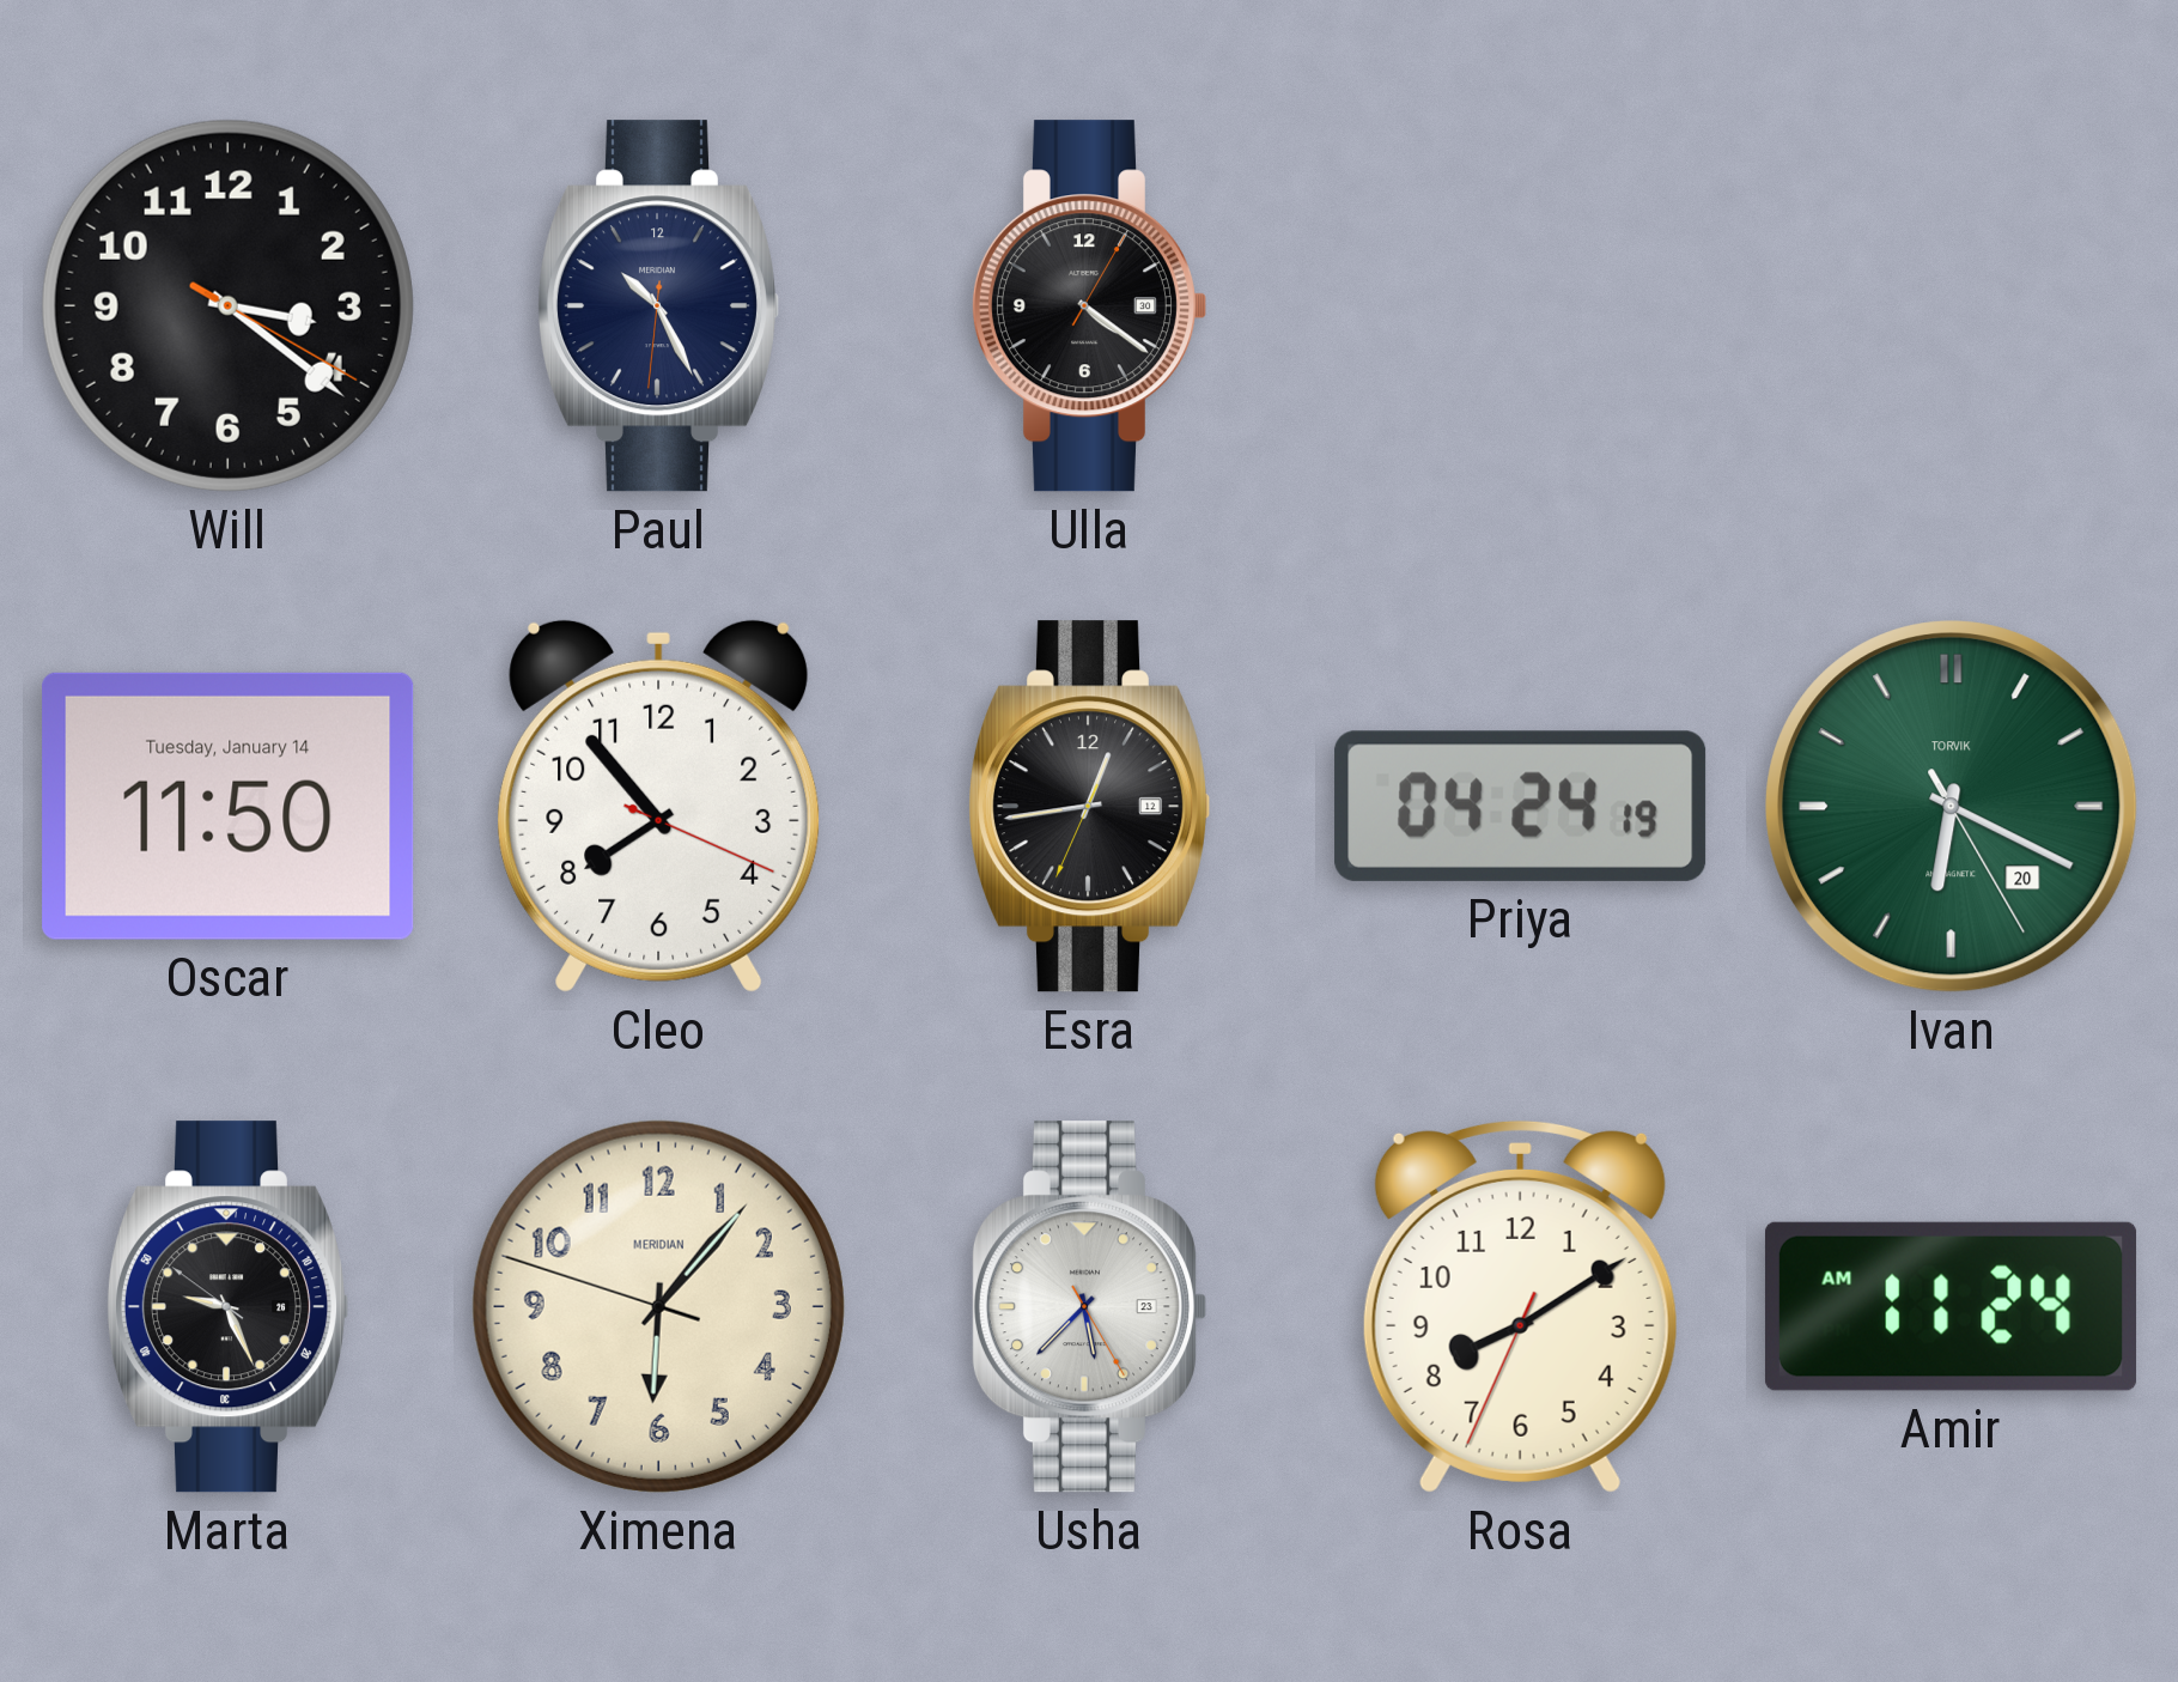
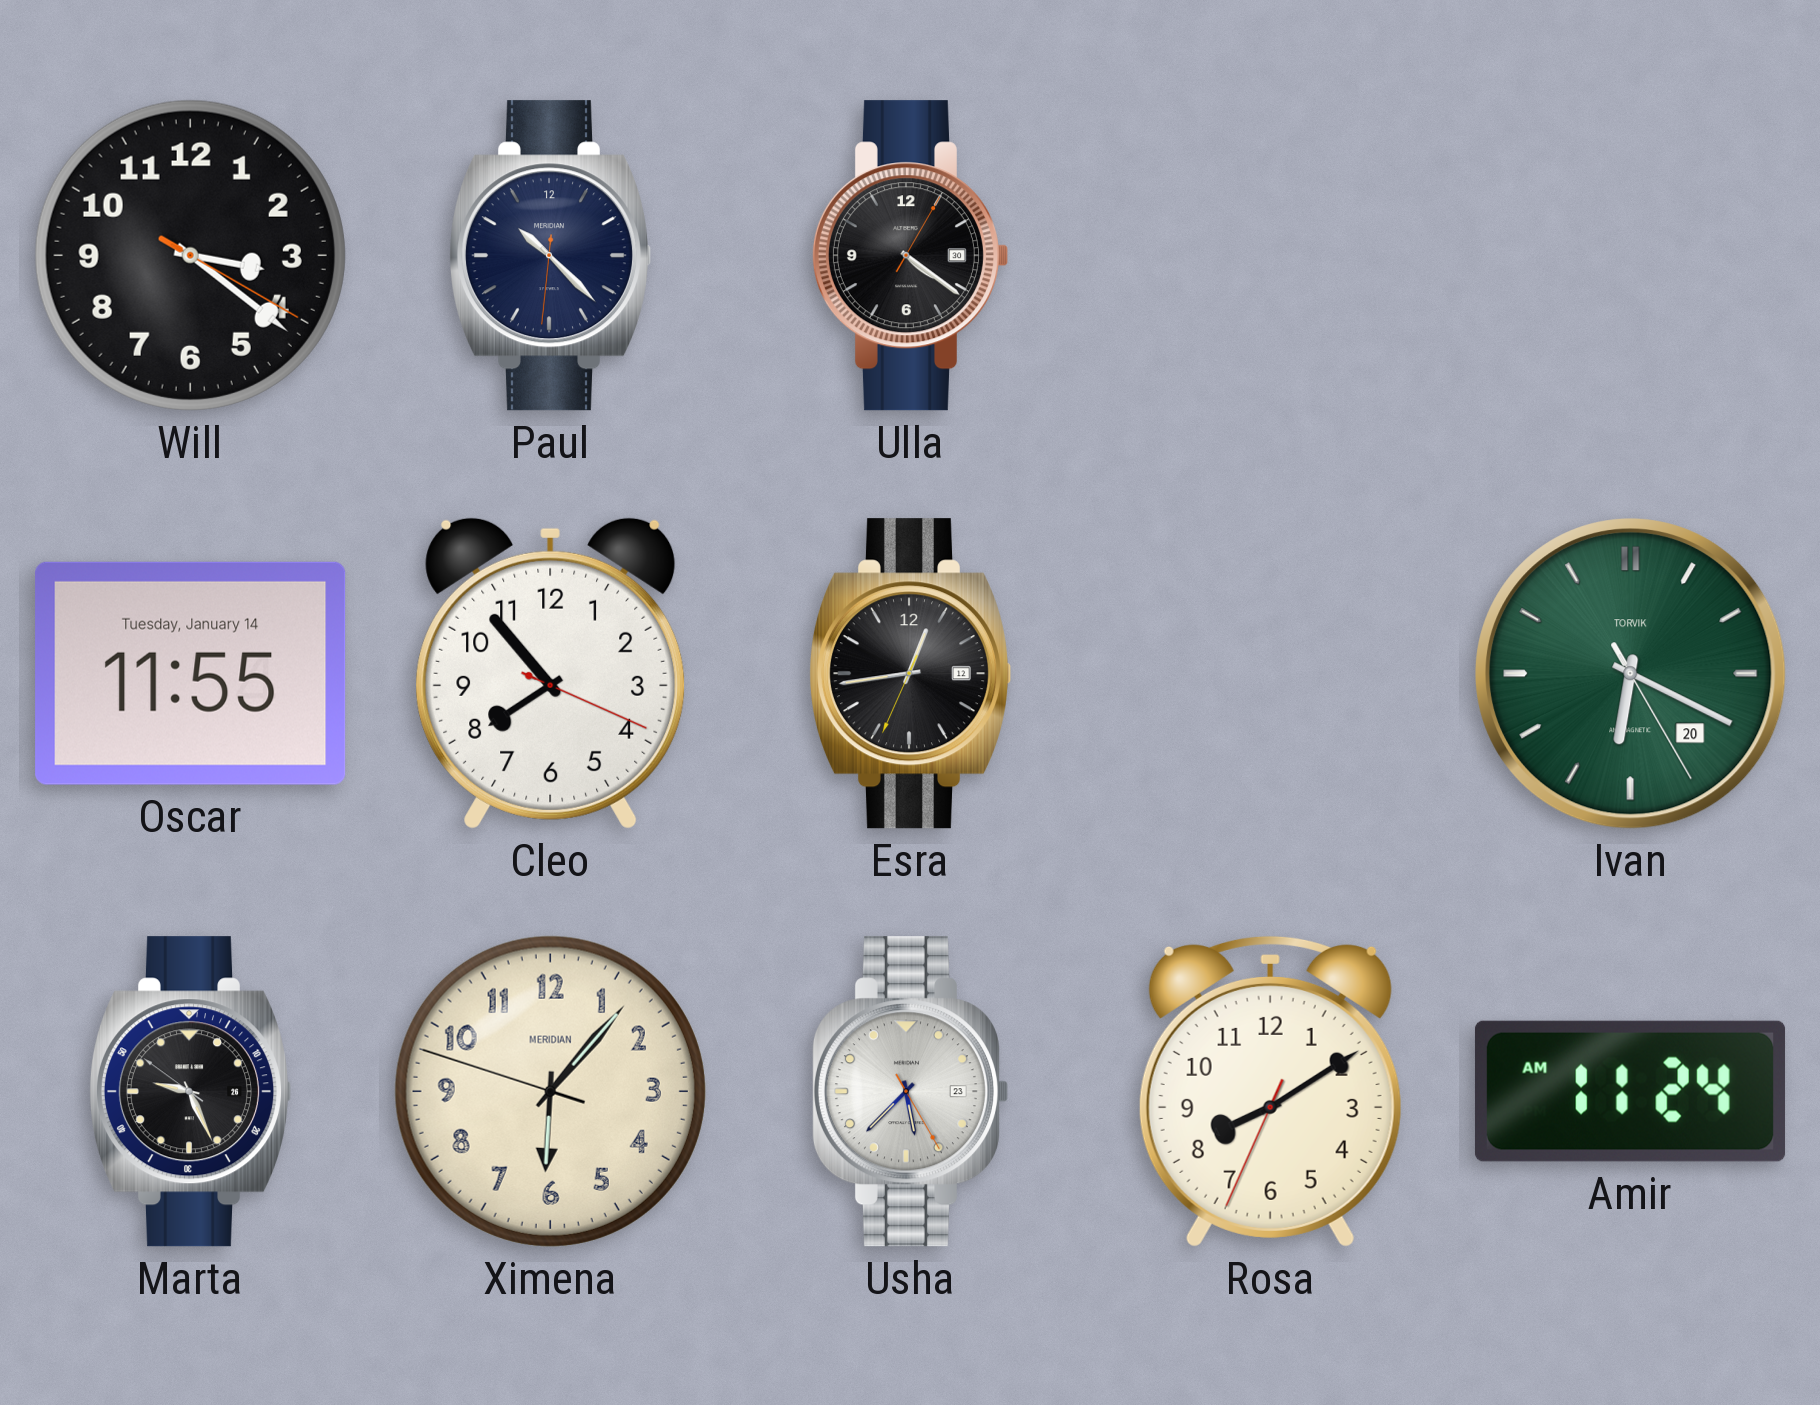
Paul: 10:25 -> 10:22
Oscar: 11:50 -> 11:55
Priya: 04:24 -> none
